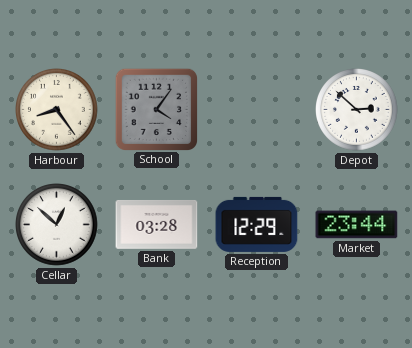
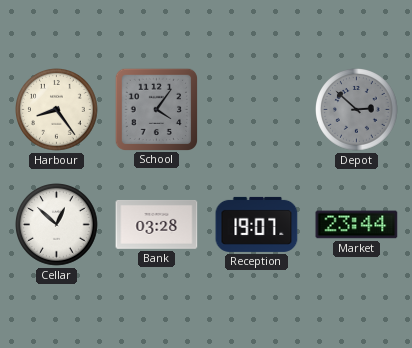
Depot dial: white -> grey
Reception: 12:29 -> 19:07
